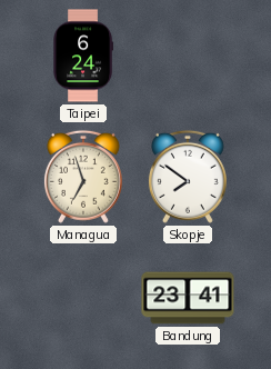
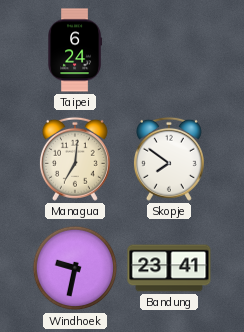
Managua: 6:57 -> 7:01
Windhoek: none -> 9:32
